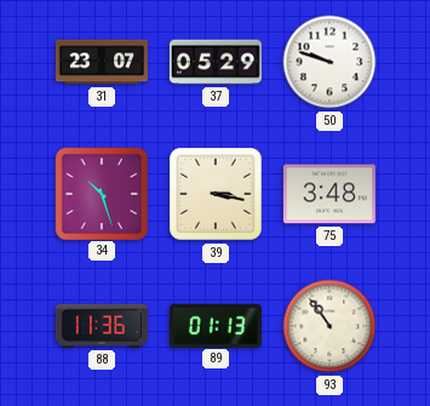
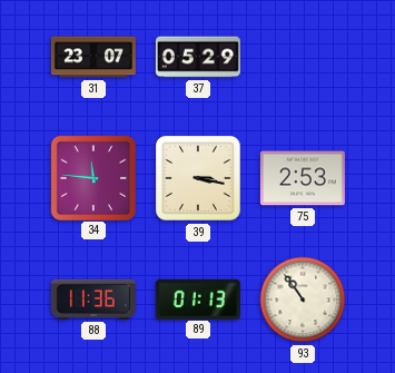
50: 9:48 -> none
34: 10:27 -> 11:46
75: 3:48 -> 2:53
